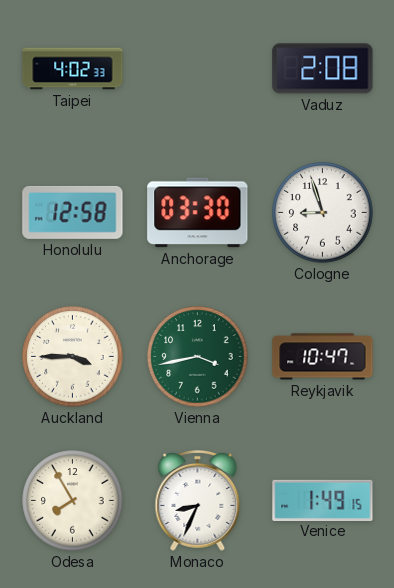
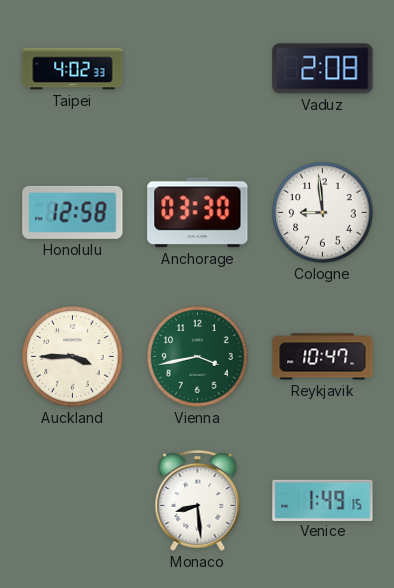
Cologne: 8:57 -> 8:59
Odesa: 7:55 -> none
Monaco: 8:34 -> 8:29
